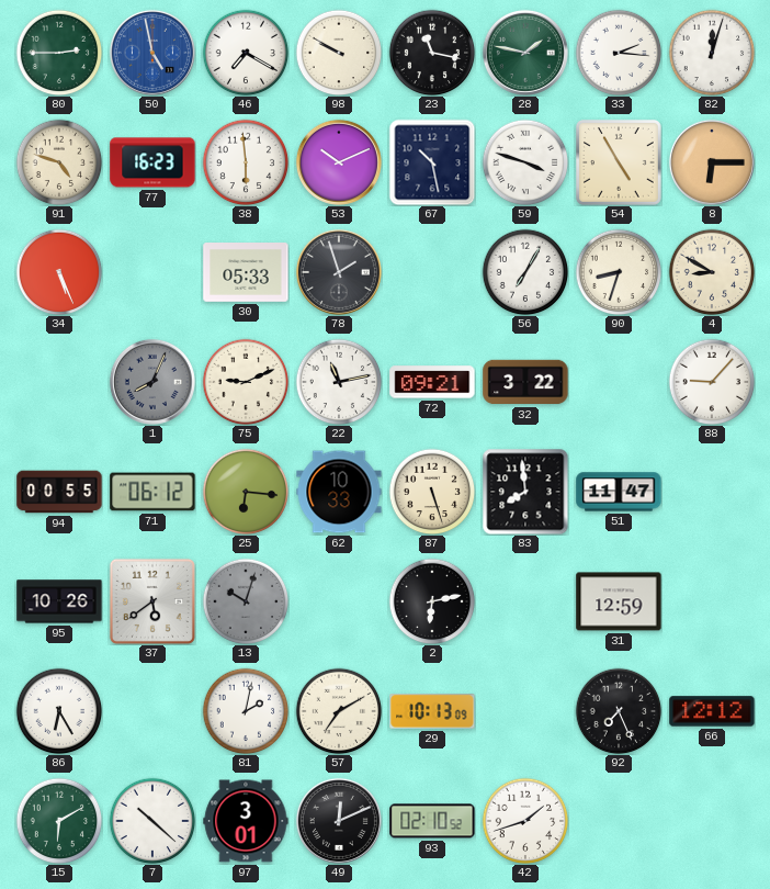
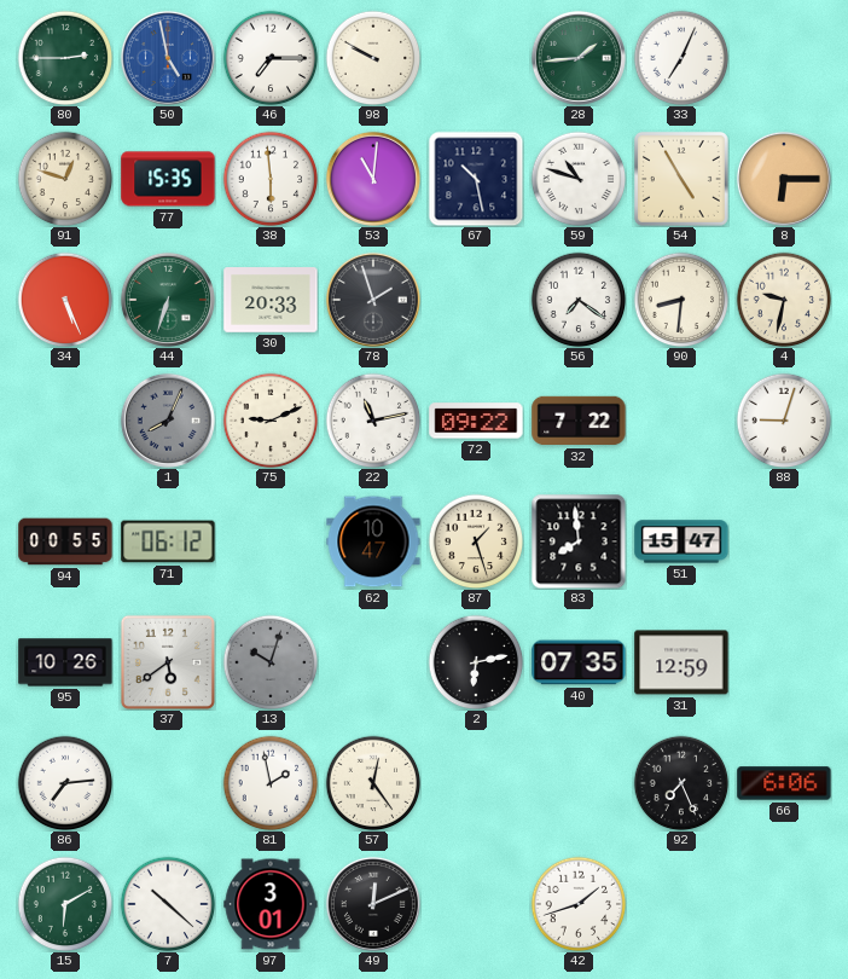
46: 7:20 -> 7:15
23: 11:17 -> none
28: 1:47 -> 1:44
33: 2:16 -> 7:04
82: 12:03 -> none
91: 4:48 -> 12:48
77: 16:23 -> 15:35
53: 10:11 -> 11:01
59: 3:48 -> 10:48
44: none -> 6:33
30: 05:33 -> 20:33
56: 7:05 -> 7:21
90: 8:33 -> 8:31
4: 8:50 -> 9:32
72: 09:21 -> 09:22
32: 3:22 -> 7:22
88: 9:07 -> 9:03
25: 6:16 -> none
62: 10:33 -> 10:47
87: 5:27 -> 1:27
51: 11:47 -> 15:47
40: none -> 07:35
86: 6:25 -> 7:14
81: 2:02 -> 1:58
57: 7:10 -> 12:24
29: 10:13 -> none
66: 12:12 -> 6:06
93: 02:10 -> none
